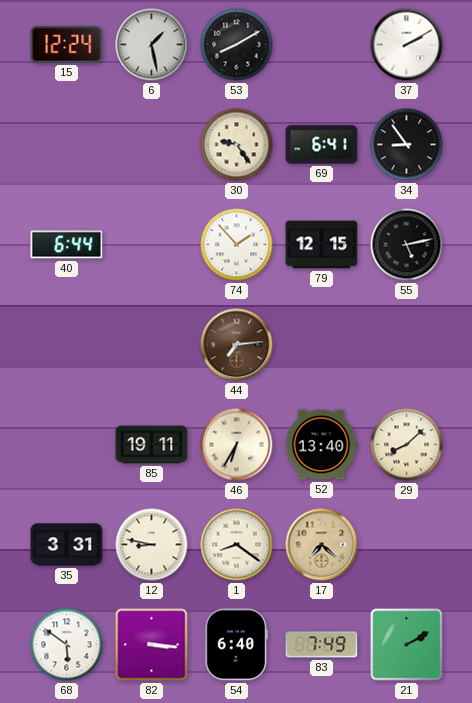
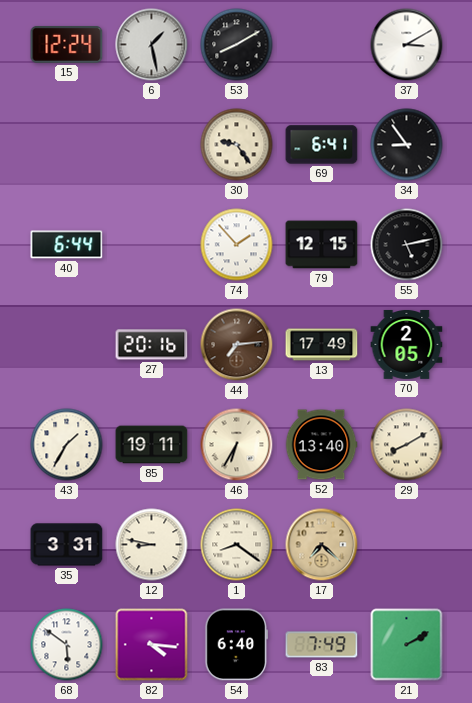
37: 2:10 -> 3:10
27: none -> 20:16
13: none -> 17:49
70: none -> 2:05
43: none -> 1:35
29: 8:08 -> 8:10
82: 3:16 -> 4:16
